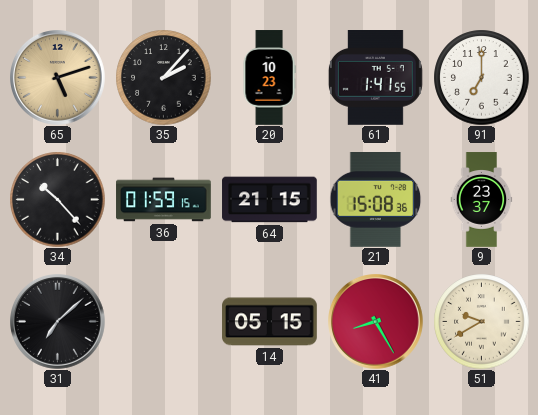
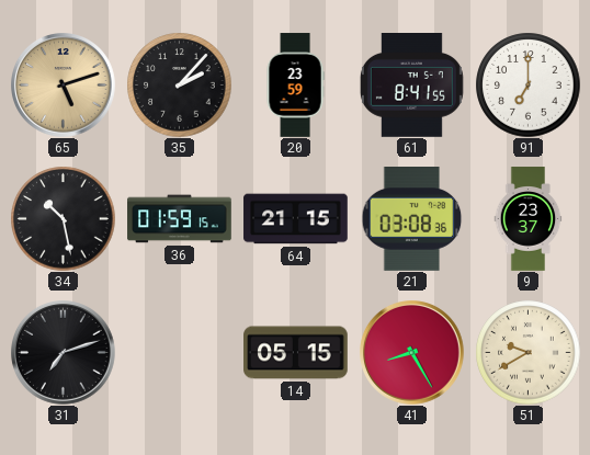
20: 10:23 -> 23:59
61: 1:41 -> 8:41
34: 10:23 -> 10:28
21: 15:08 -> 03:08
31: 7:08 -> 7:12
